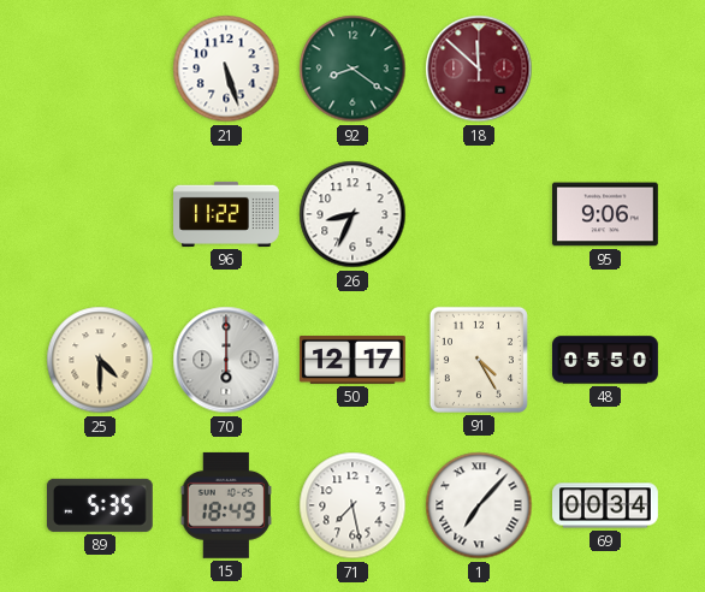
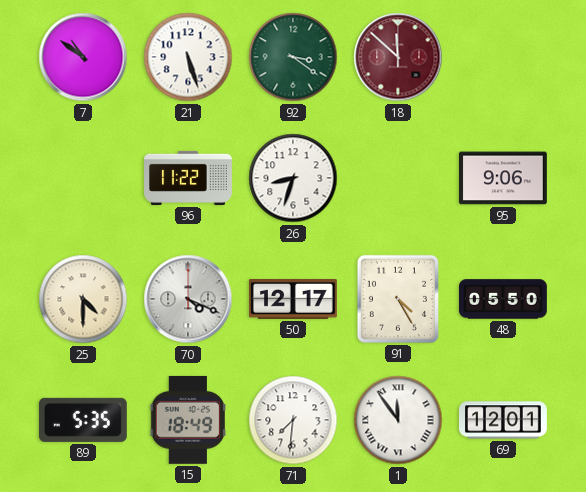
7: none -> 10:51
92: 8:21 -> 3:21
26: 8:34 -> 8:33
70: 6:00 -> 4:19
71: 7:28 -> 7:31
1: 7:07 -> 11:54
69: 00:34 -> 12:01
